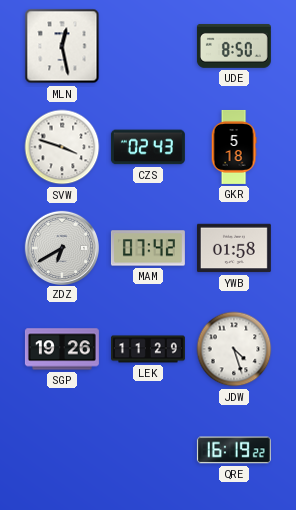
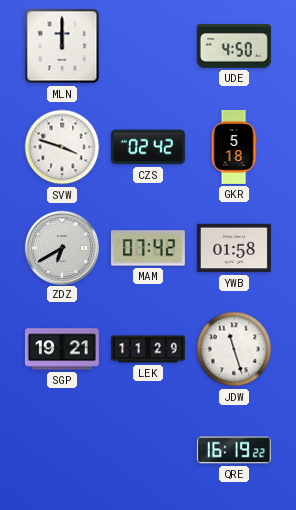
MLN: 12:28 -> 12:00
UDE: 8:50 -> 4:50
CZS: 02:43 -> 02:42
SGP: 19:26 -> 19:21
JDW: 4:27 -> 11:27
